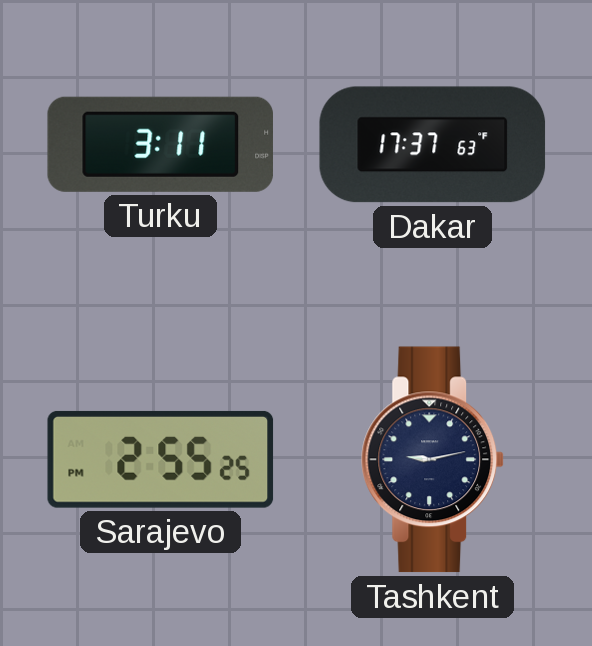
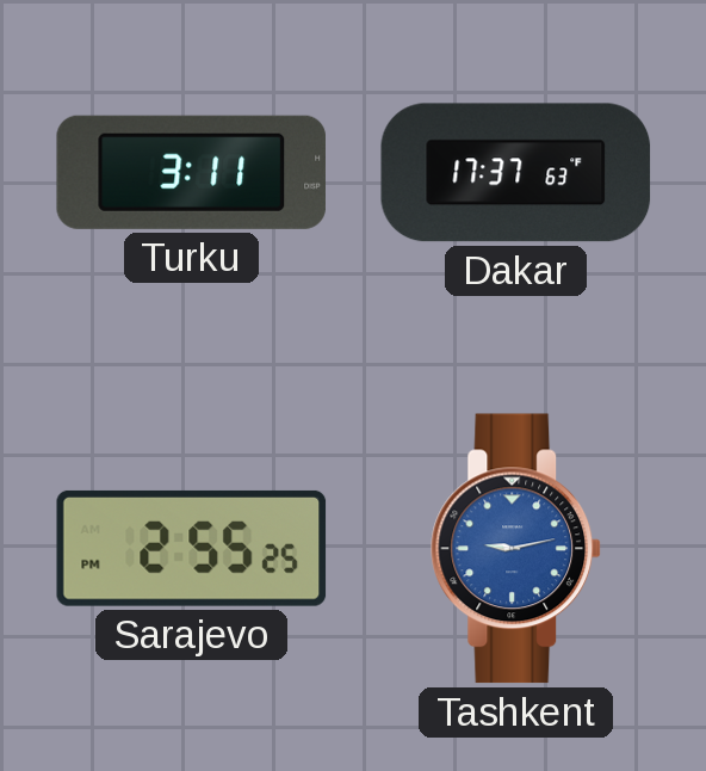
Tashkent dial: navy -> blue
